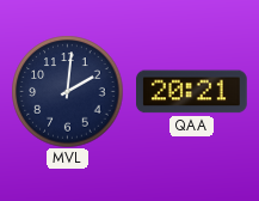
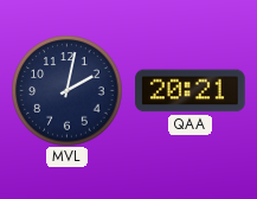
MVL: 2:01 -> 2:02
